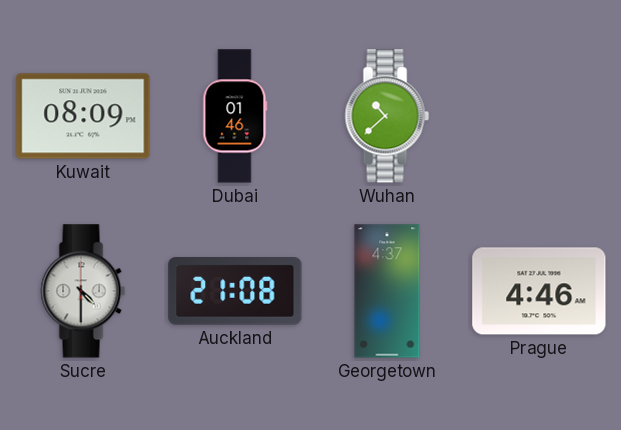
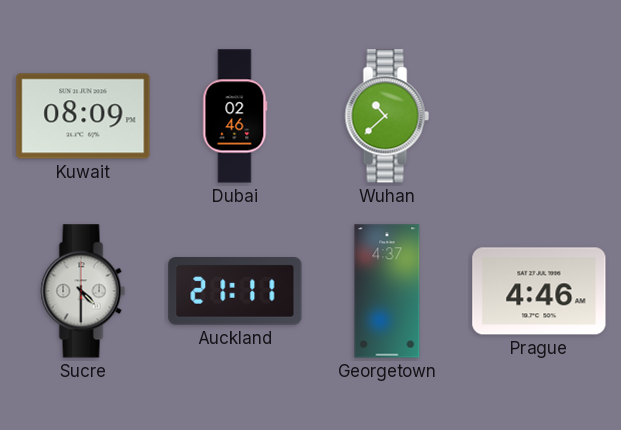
Dubai: 01:46 -> 02:46
Auckland: 21:08 -> 21:11
